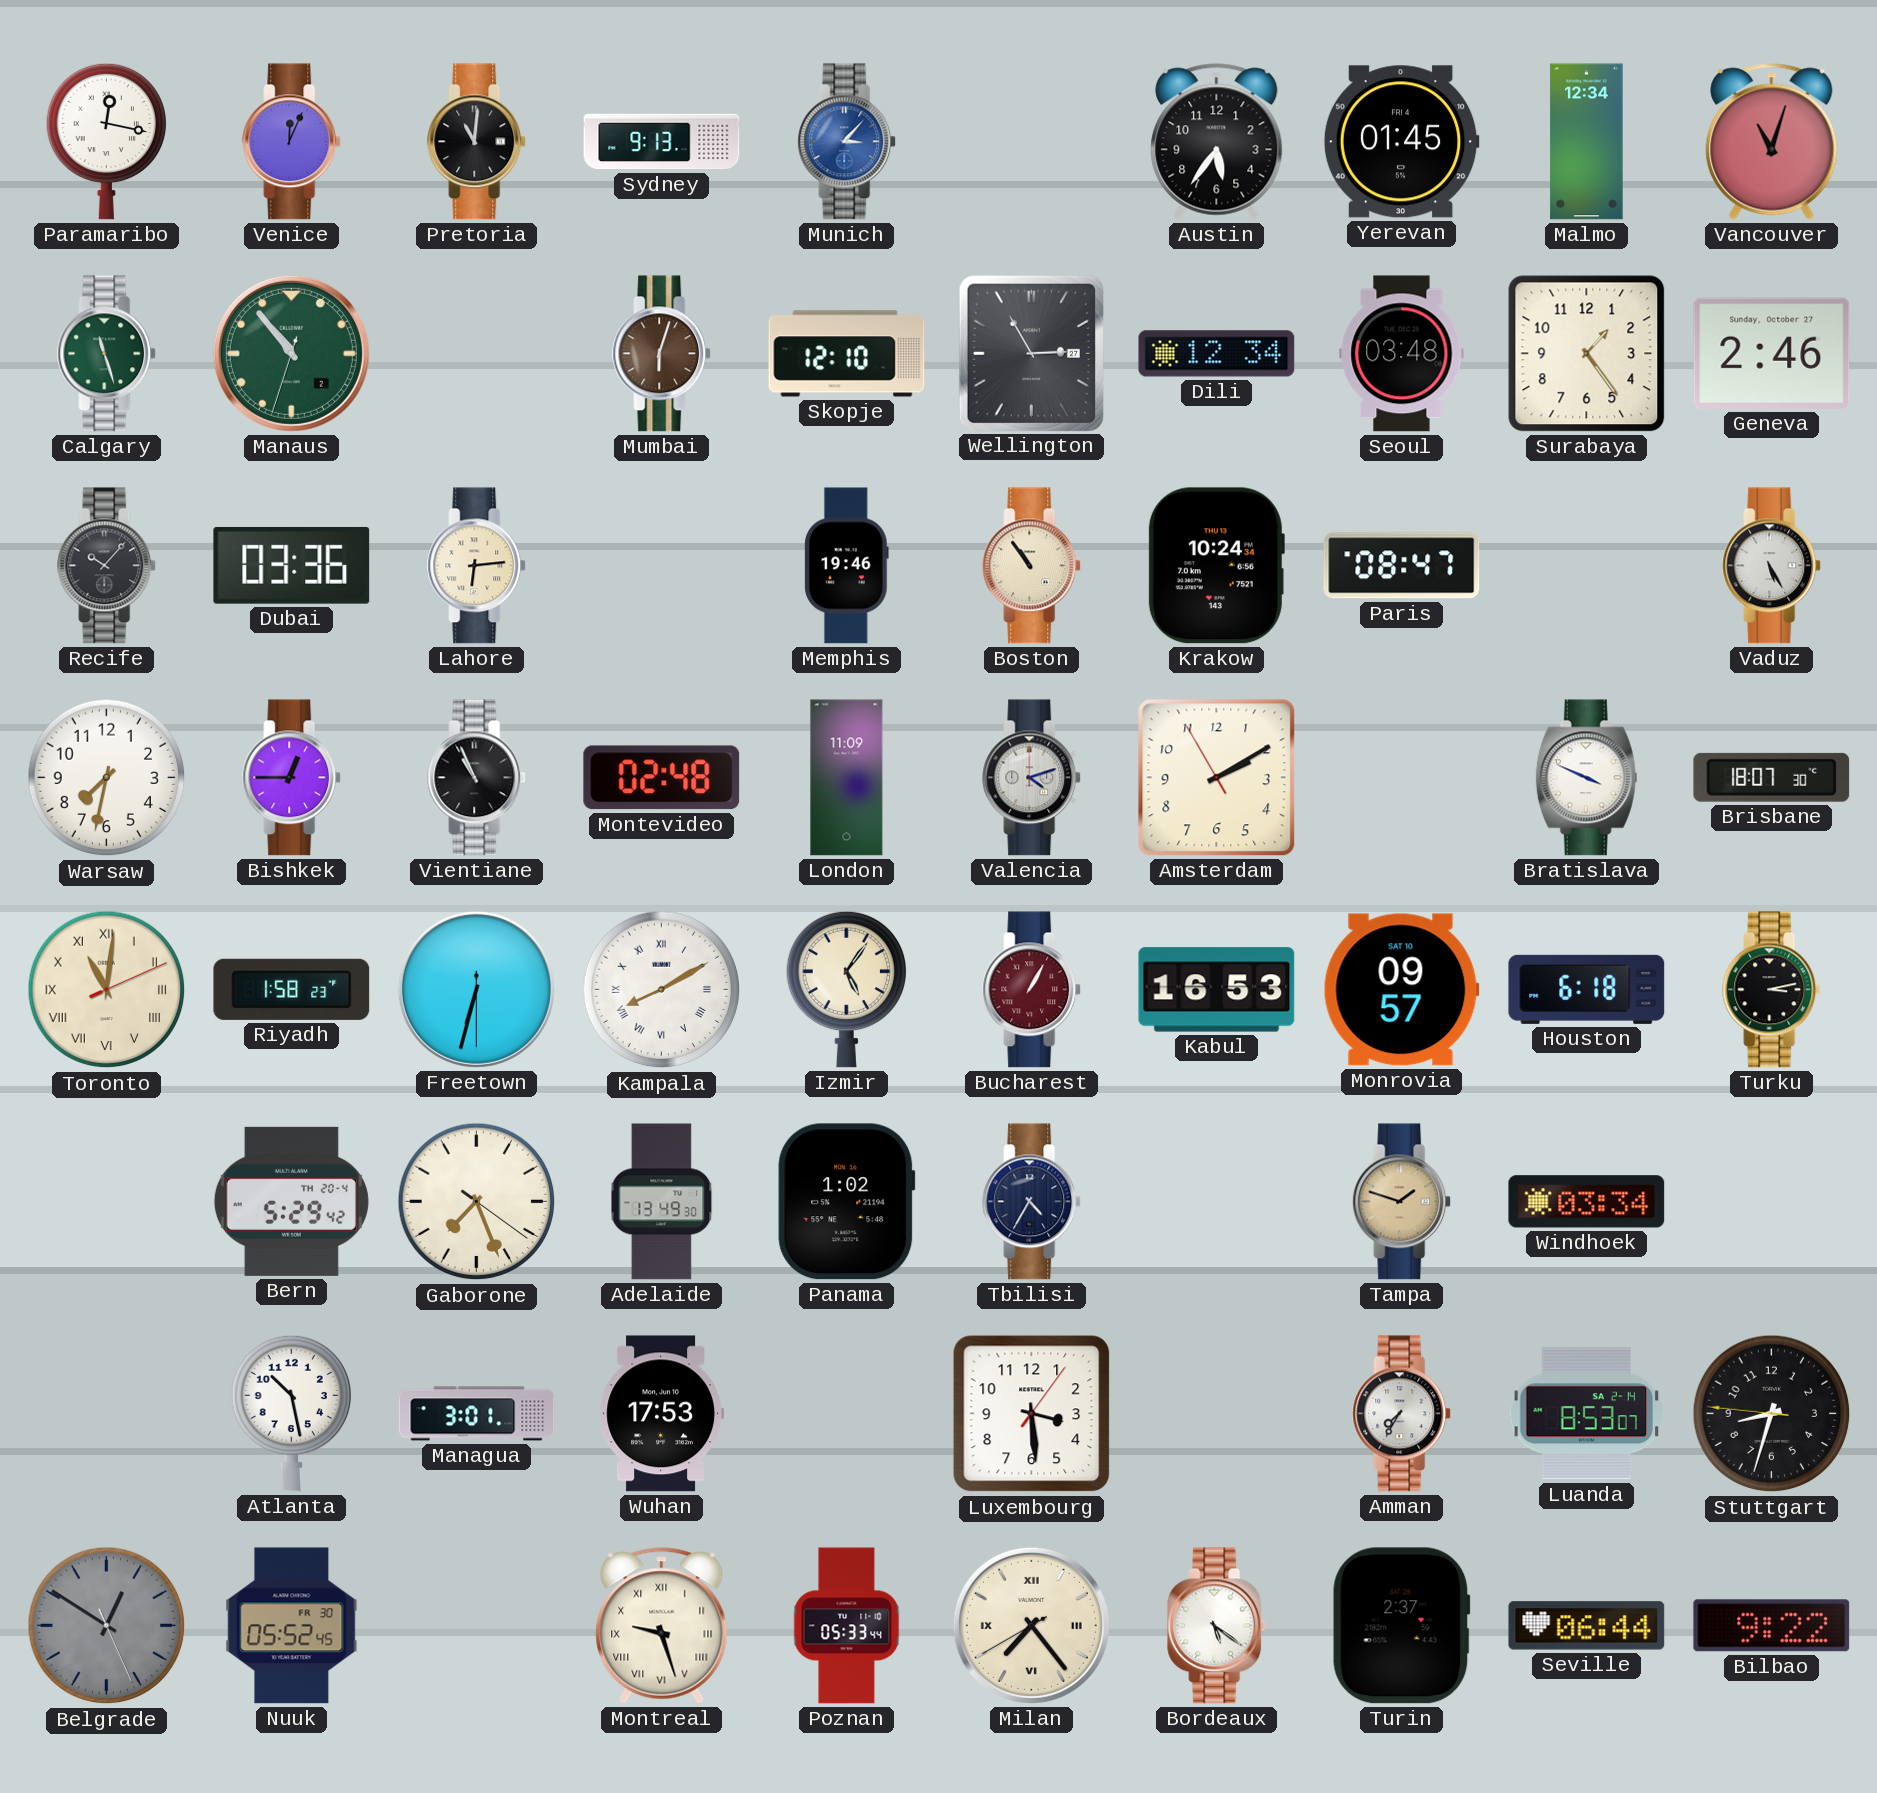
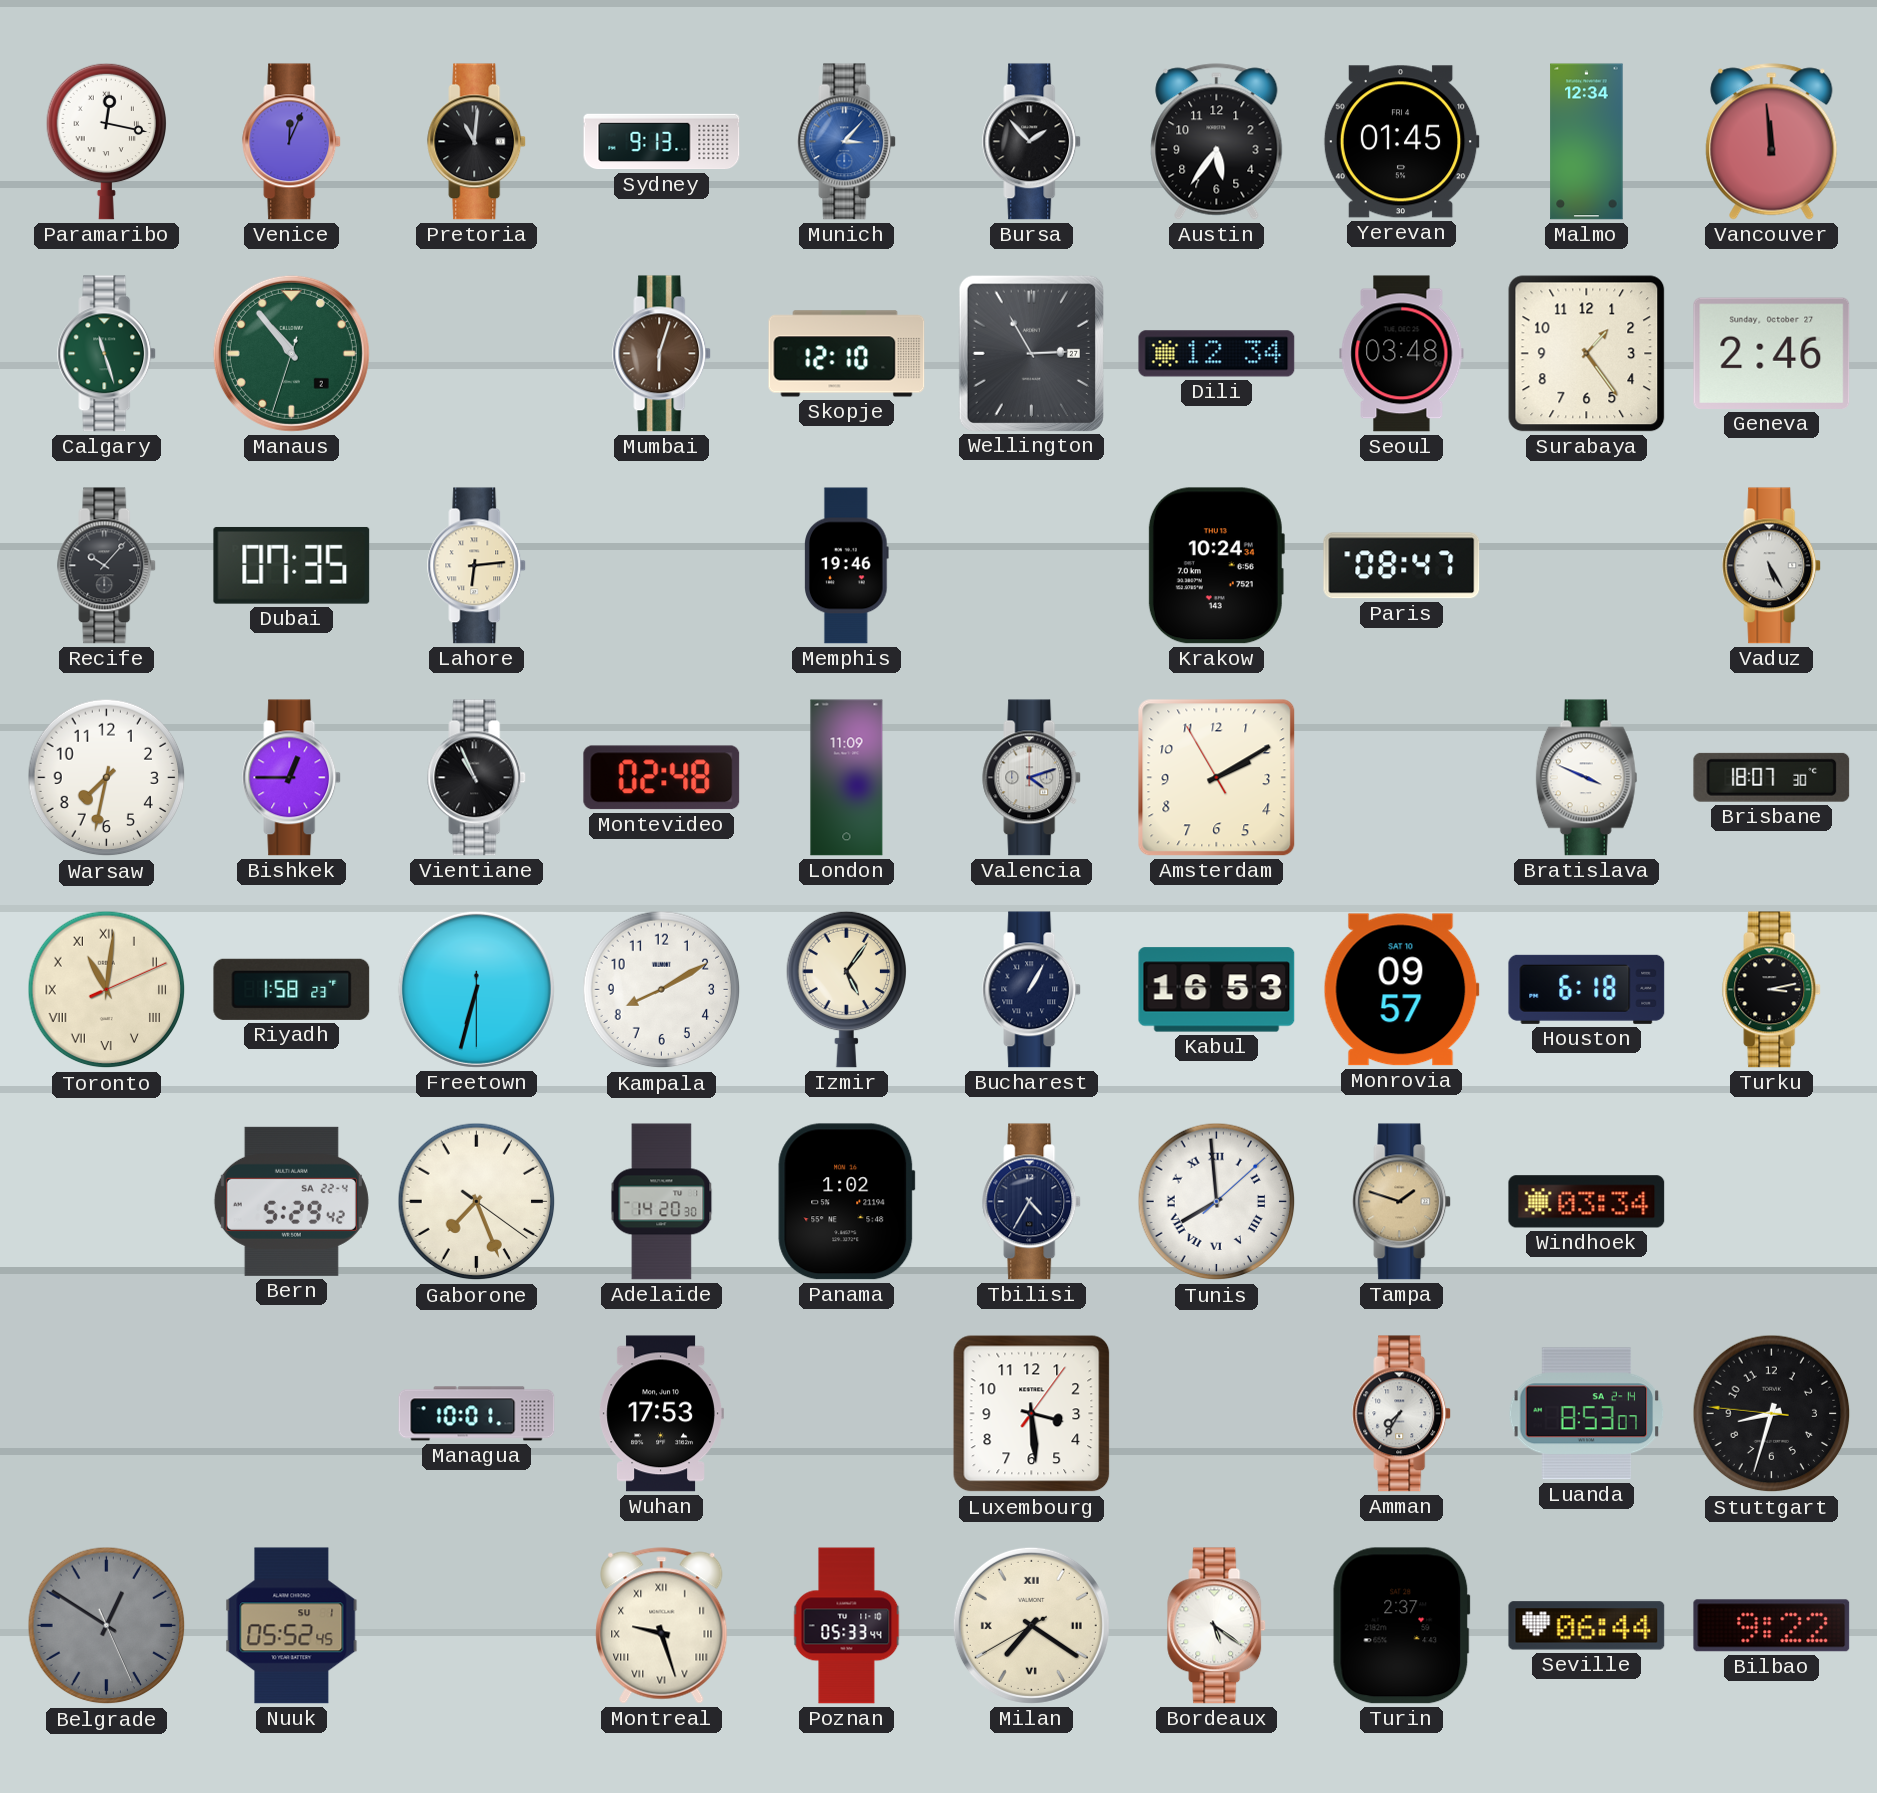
Bursa: none -> 1:53
Vancouver: 11:03 -> 11:59
Dubai: 03:36 -> 07:35
Boston: 10:54 -> none
Kampala numerals: Roman -> Arabic
Bucharest dial: burgundy -> navy
Bern date: TH 20-4 -> SA 22-4
Adelaide: 13:49 -> 14:20
Tunis: none -> 7:59
Atlanta: 10:28 -> none
Managua: 3:01 -> 10:01
Nuuk date: FR 30 -> SU 1
Milan: 7:23 -> 7:20
